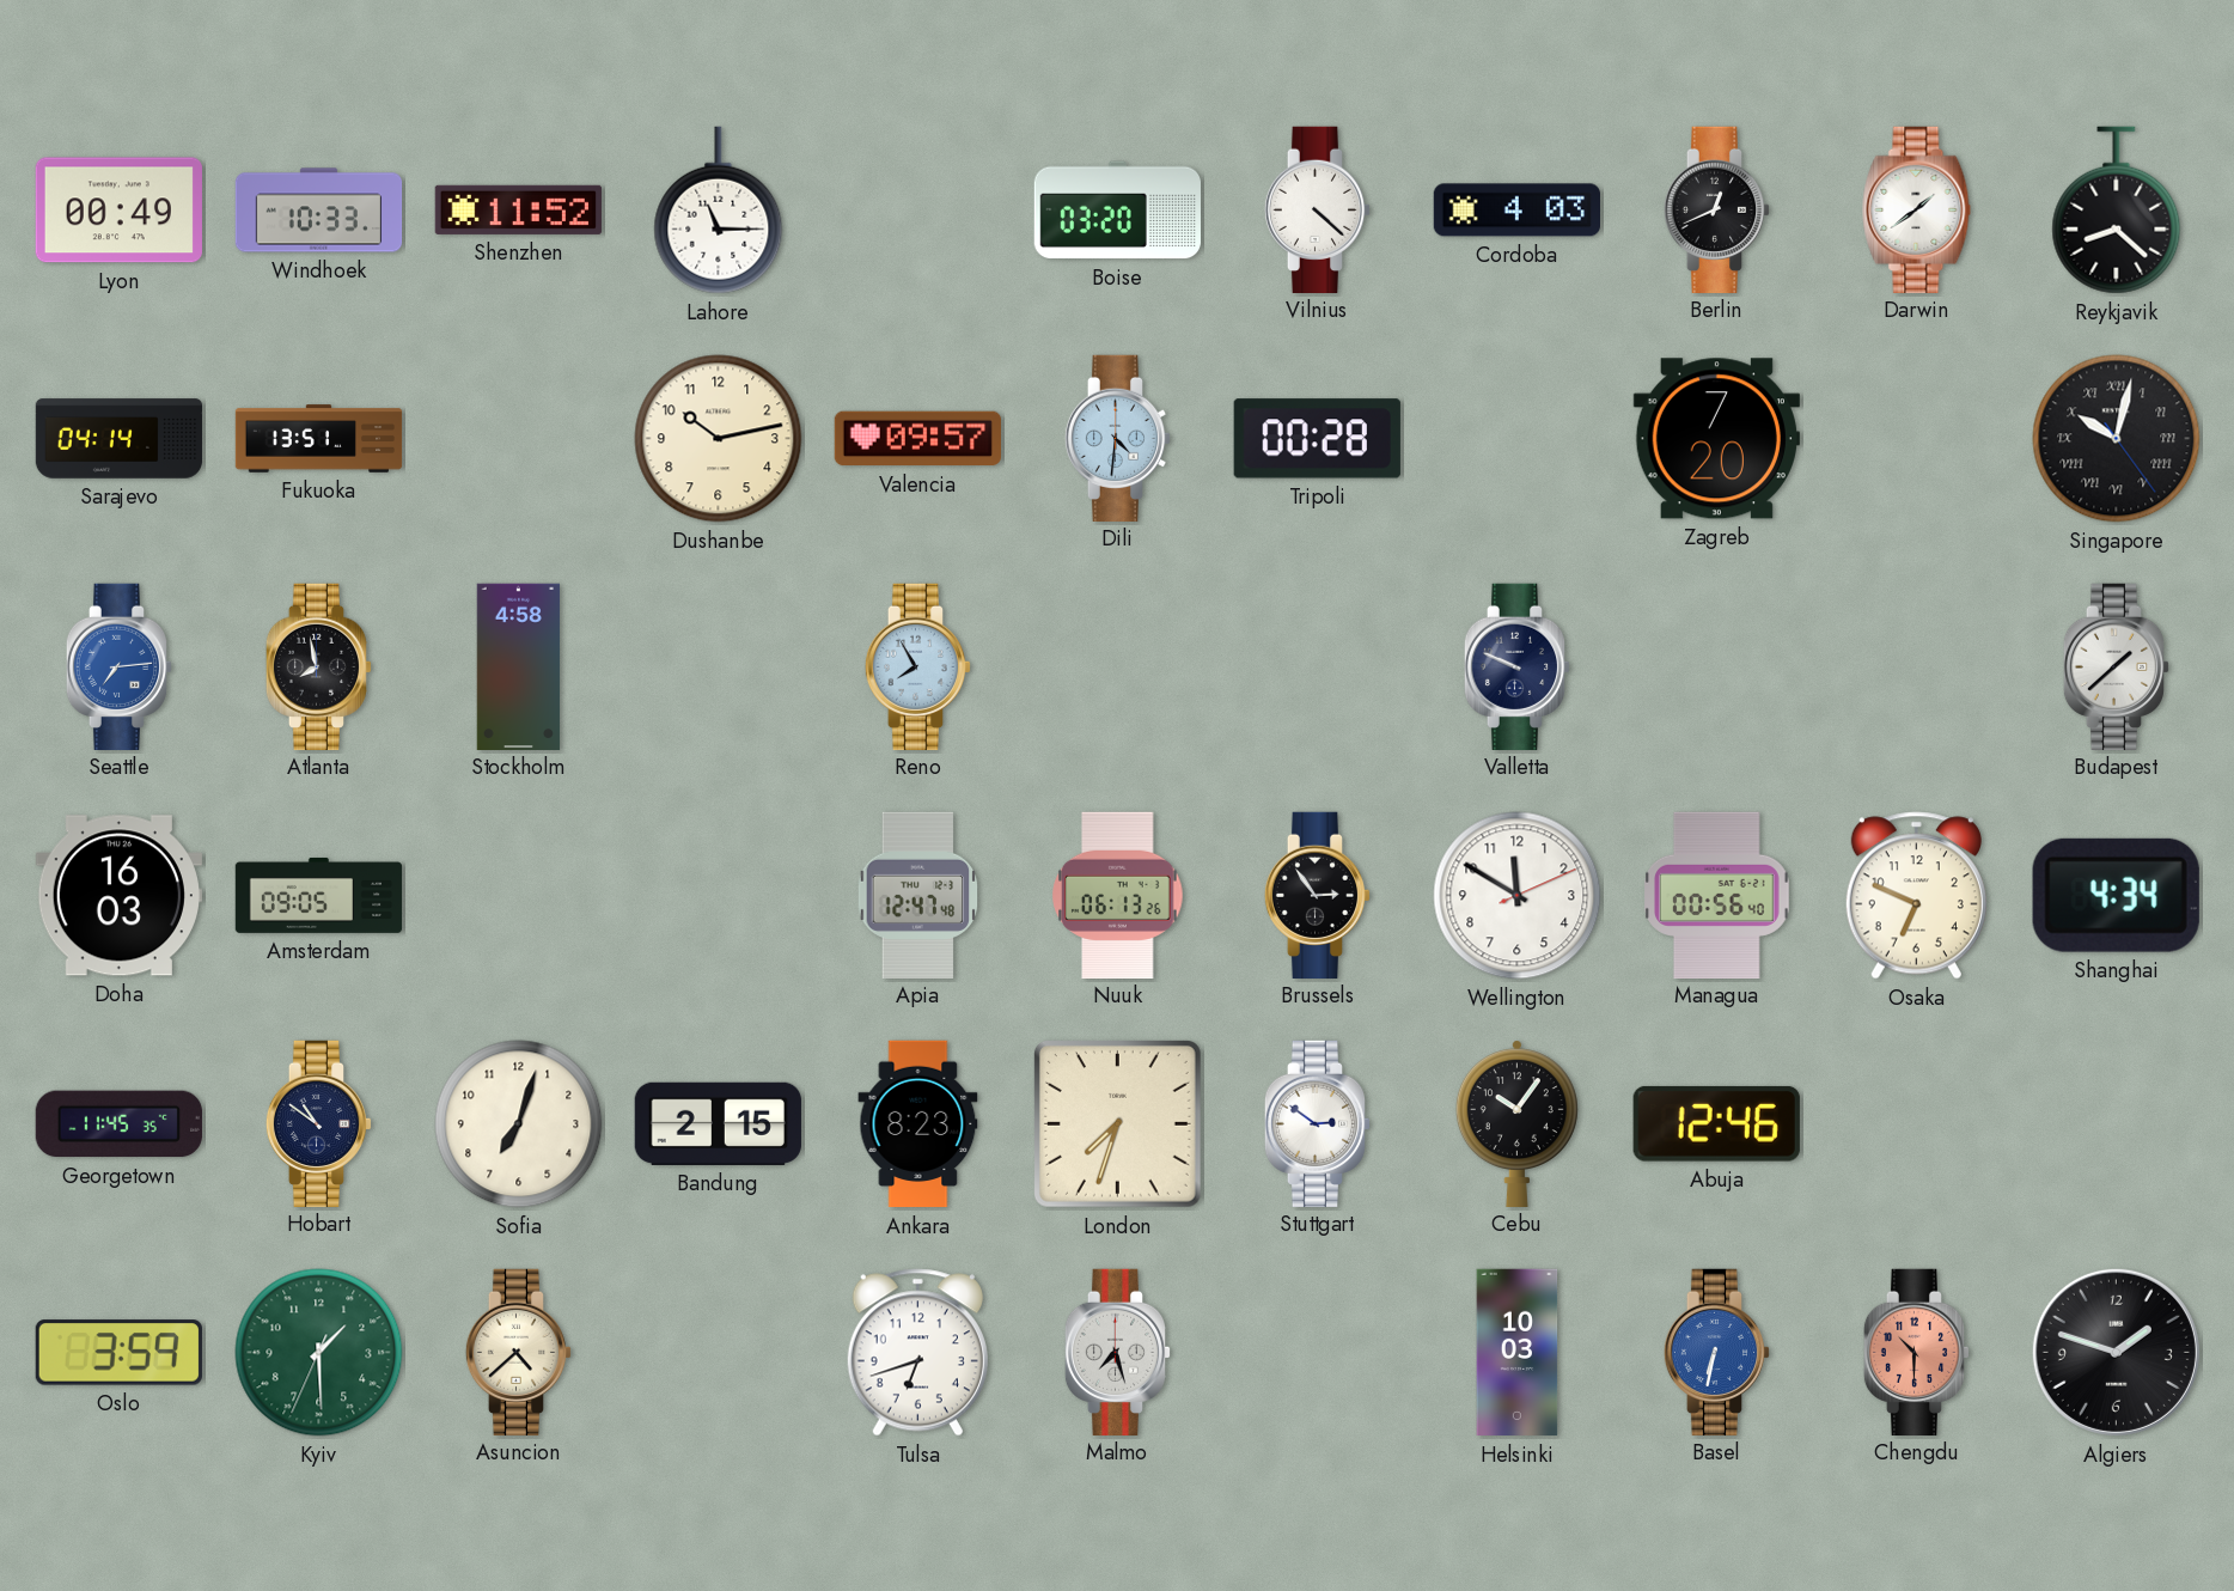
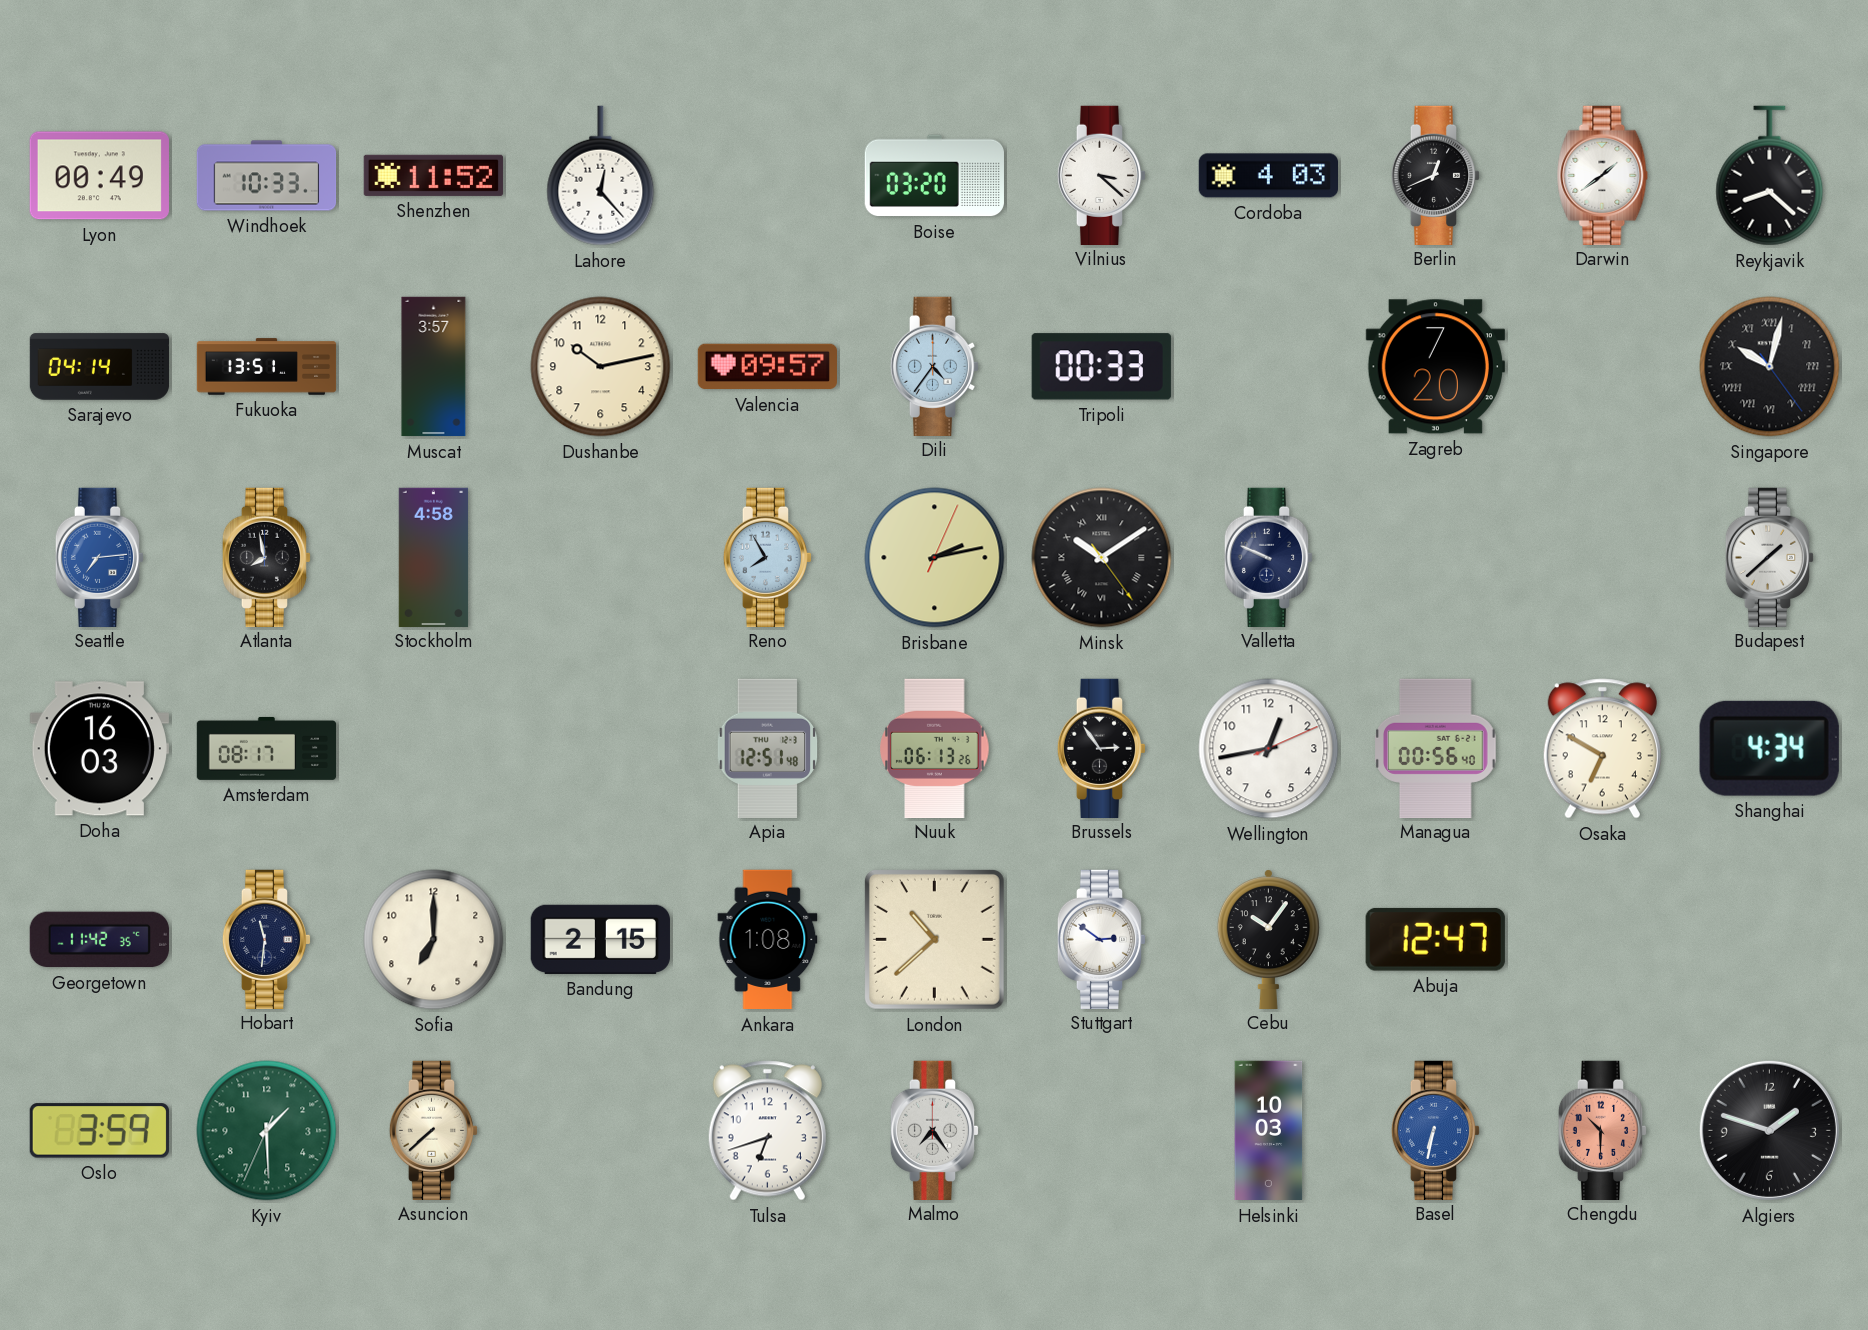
Lahore: 11:15 -> 12:23
Vilnius: 4:22 -> 3:22
Muscat: none -> 3:57
Dili: 4:31 -> 4:36
Tripoli: 00:28 -> 00:33
Brisbane: none -> 2:13
Minsk: none -> 10:09
Amsterdam: 09:05 -> 08:17
Apia: 12:47 -> 12:51
Wellington: 11:50 -> 12:43
Osaka: 6:49 -> 6:50
Georgetown: 11:45 -> 11:42
Hobart: 10:51 -> 11:31
Sofia: 7:03 -> 7:00
Ankara: 8:23 -> 1:08
London: 7:33 -> 10:38
Abuja: 12:46 -> 12:47
Asuncion: 4:38 -> 7:38
Malmo: 7:27 -> 7:24
